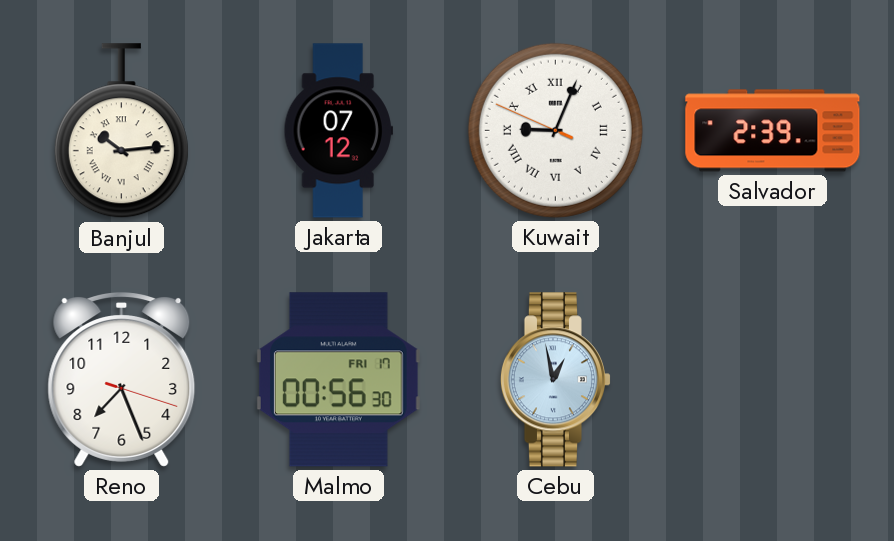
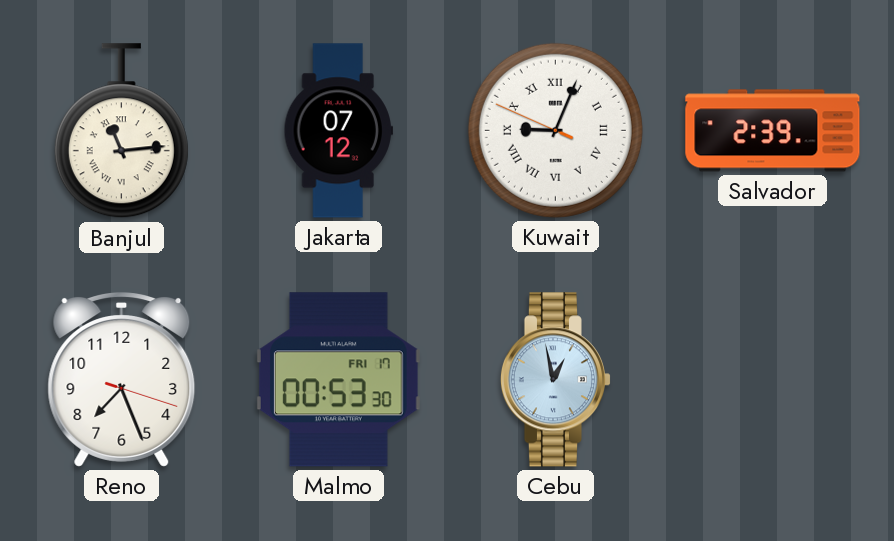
Banjul: 10:14 -> 11:14
Malmo: 00:56 -> 00:53
